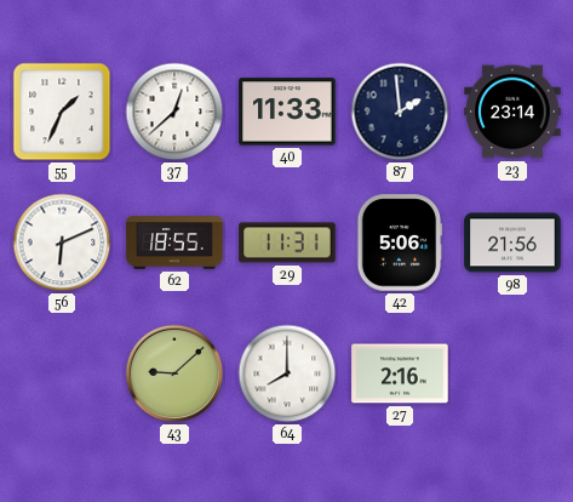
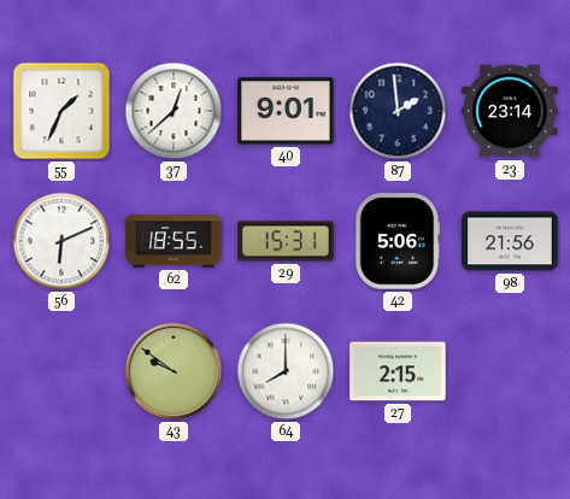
40: 11:33 -> 9:01
29: 11:31 -> 15:31
43: 9:08 -> 9:51
27: 2:16 -> 2:15
